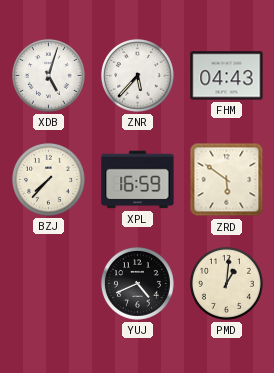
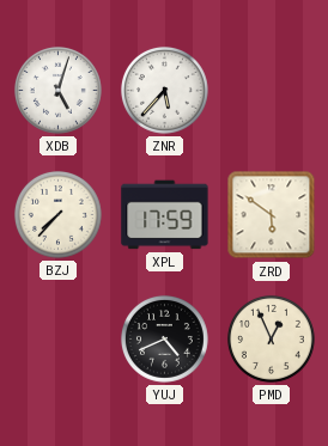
FHM: 04:43 -> none
XPL: 16:59 -> 17:59
PMD: 1:01 -> 12:56
